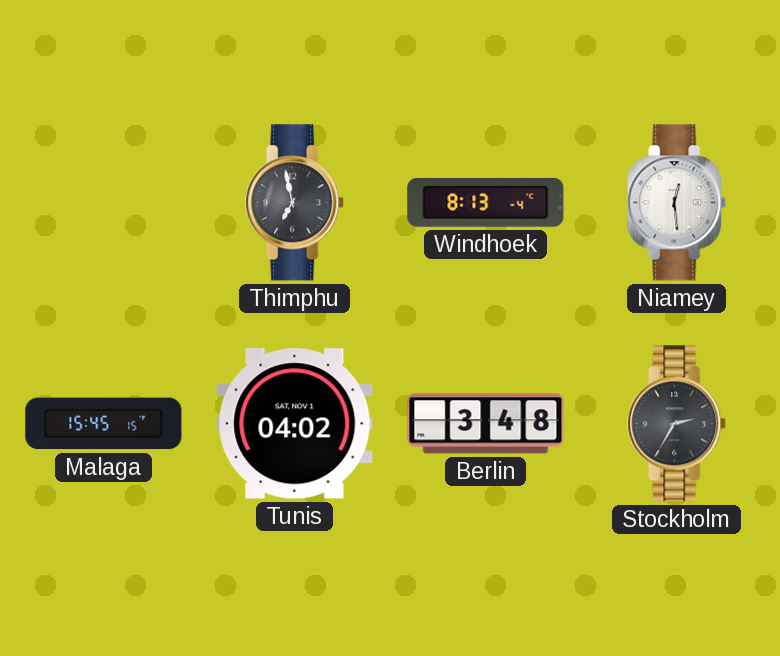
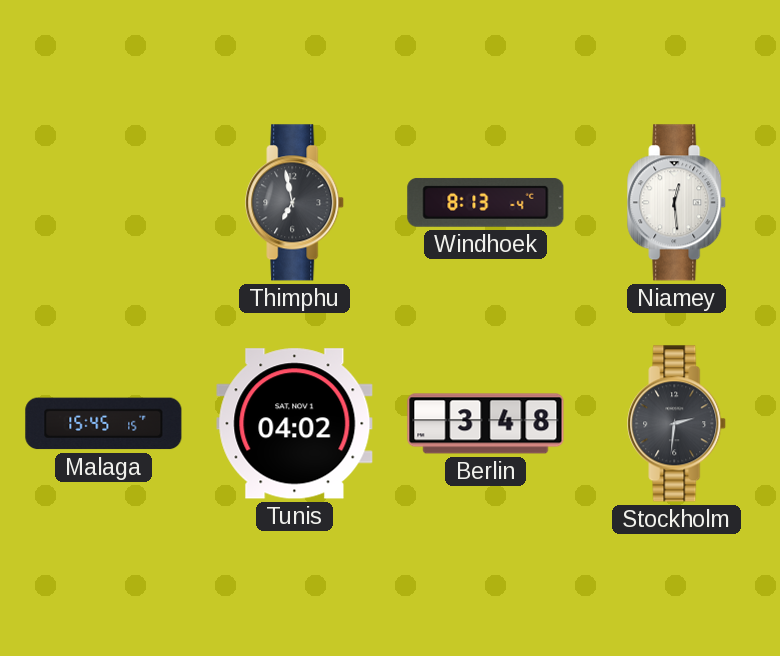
Stockholm: 2:35 -> 2:31
